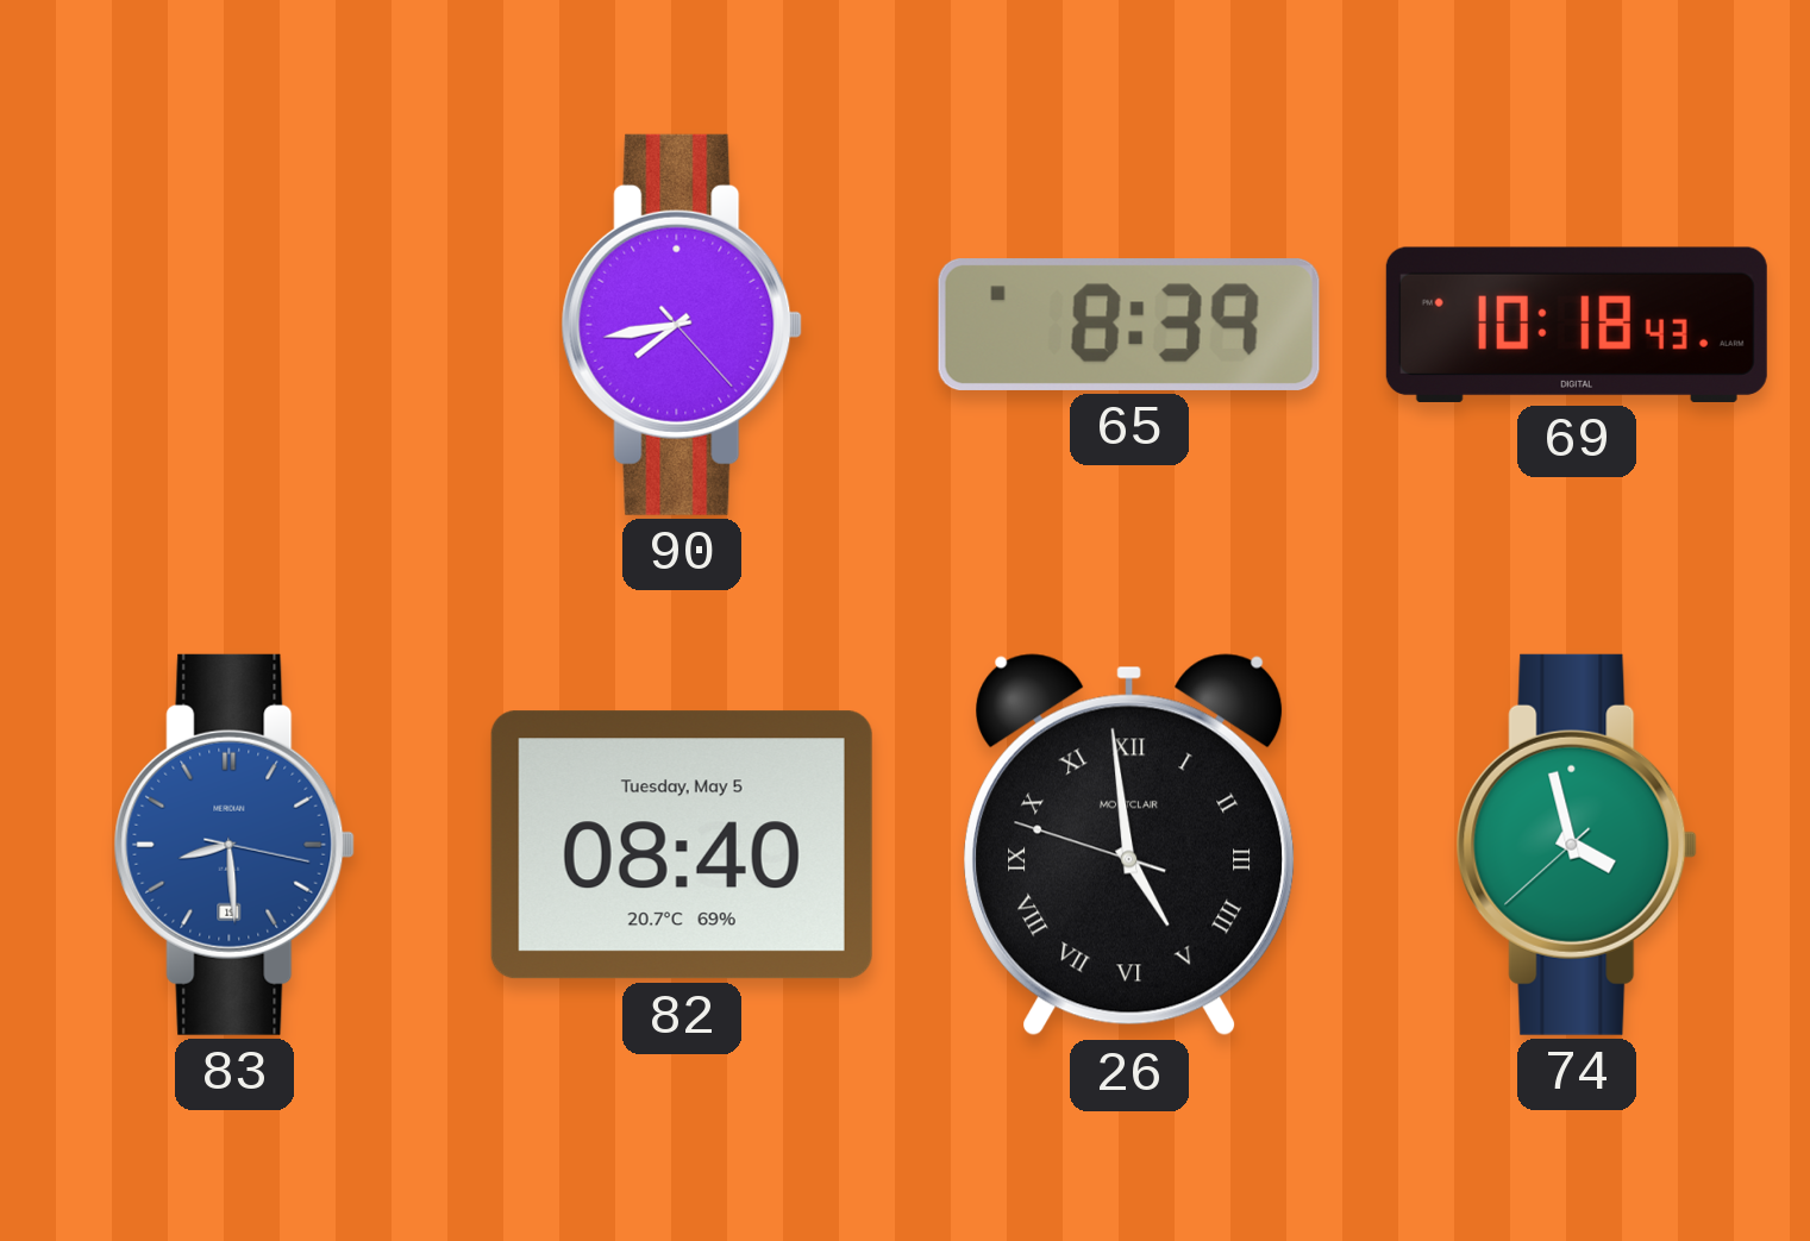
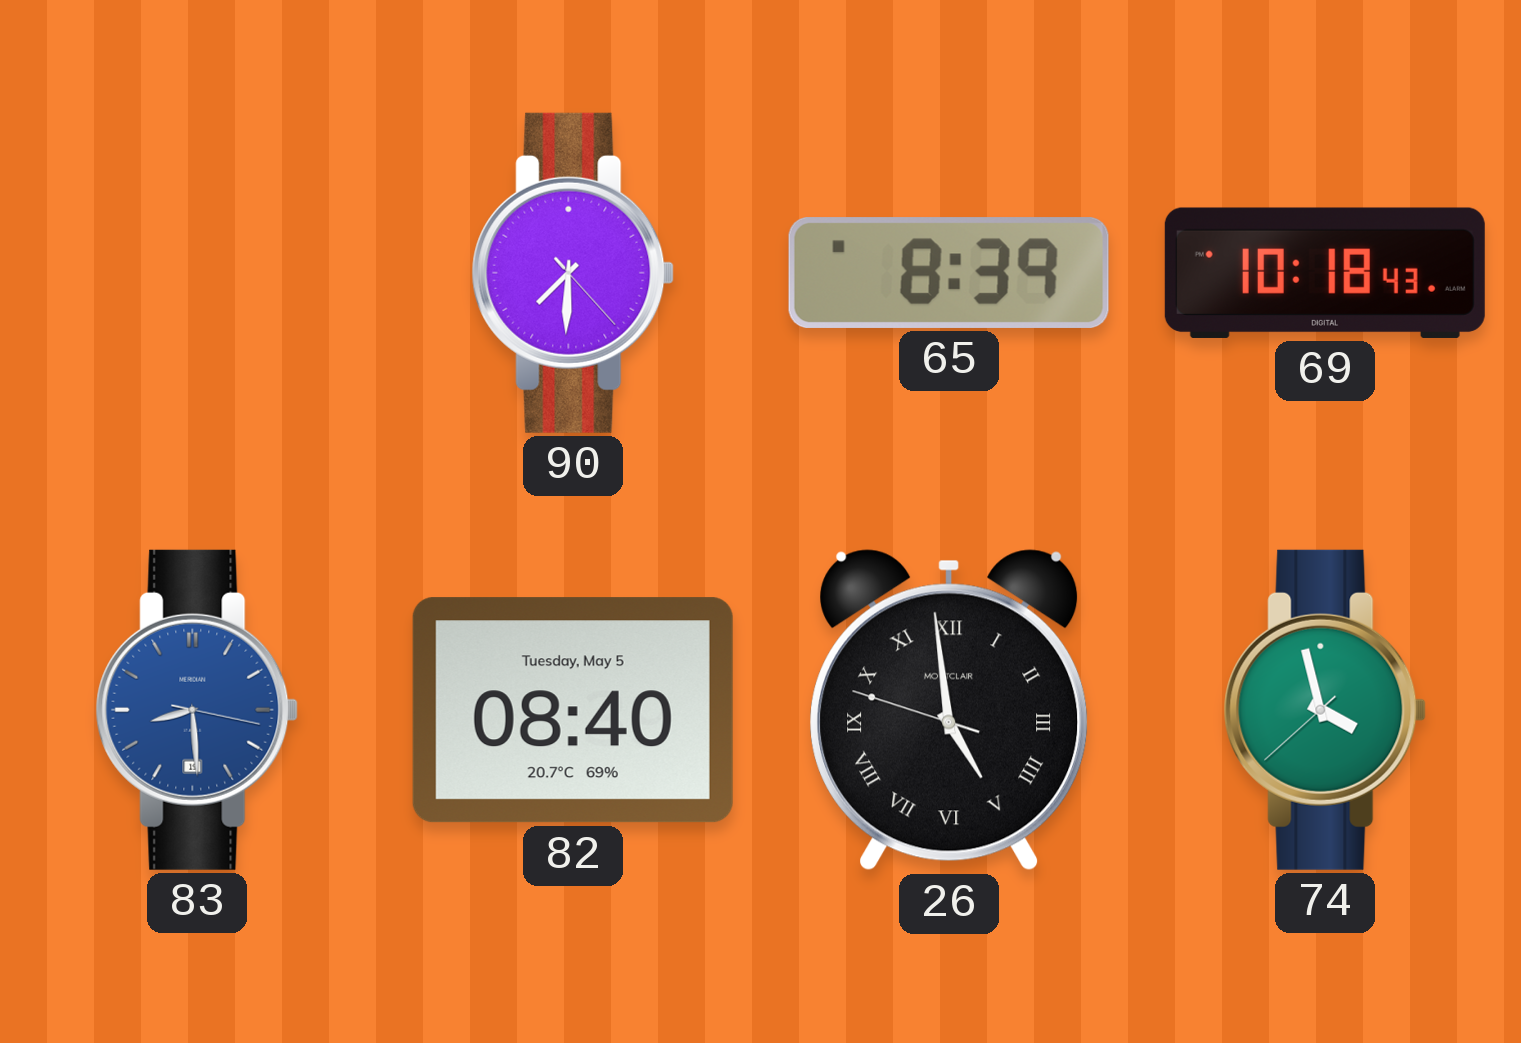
90: 7:43 -> 7:30
